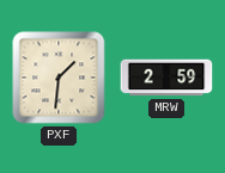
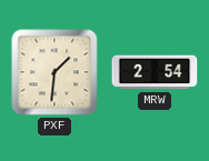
MRW: 2:59 -> 2:54
